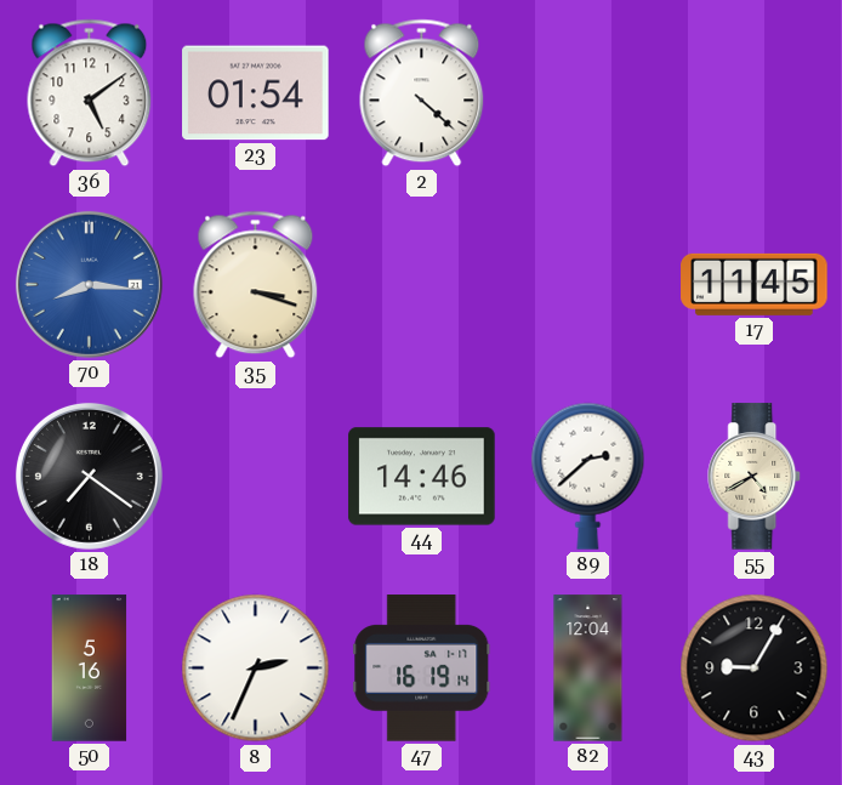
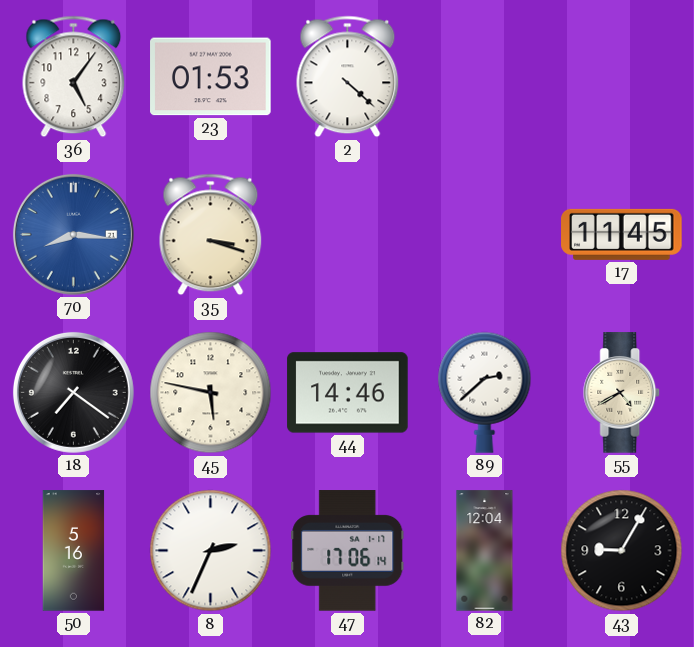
36: 5:09 -> 5:06
23: 01:54 -> 01:53
45: none -> 5:47
47: 16:19 -> 17:06
